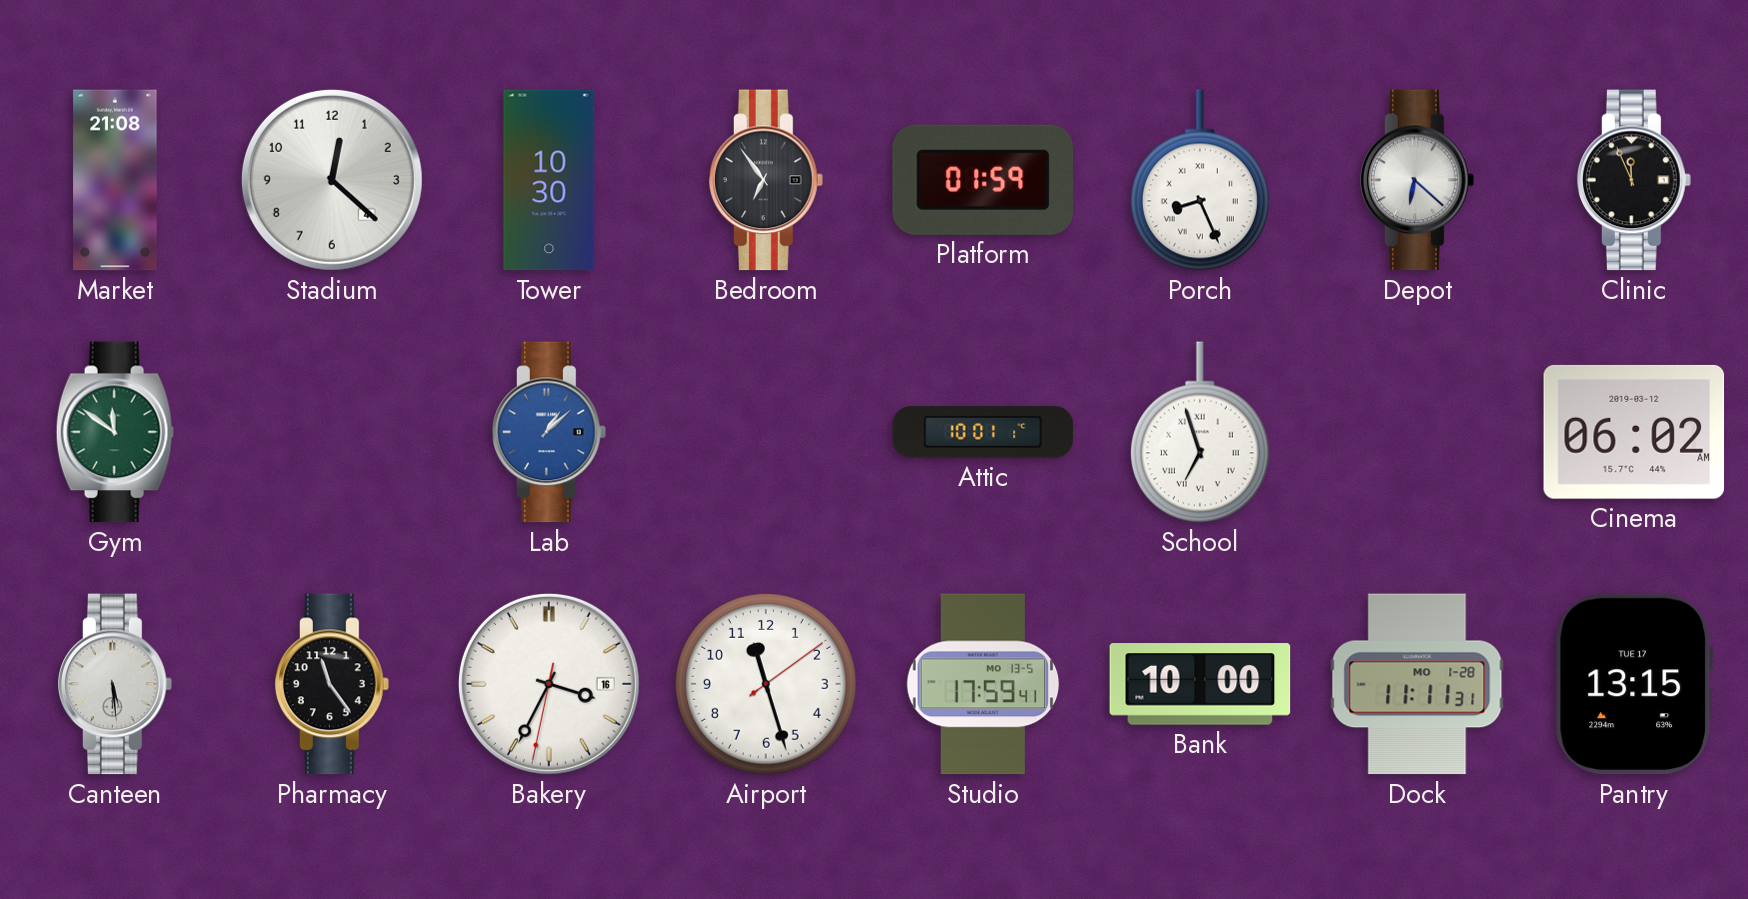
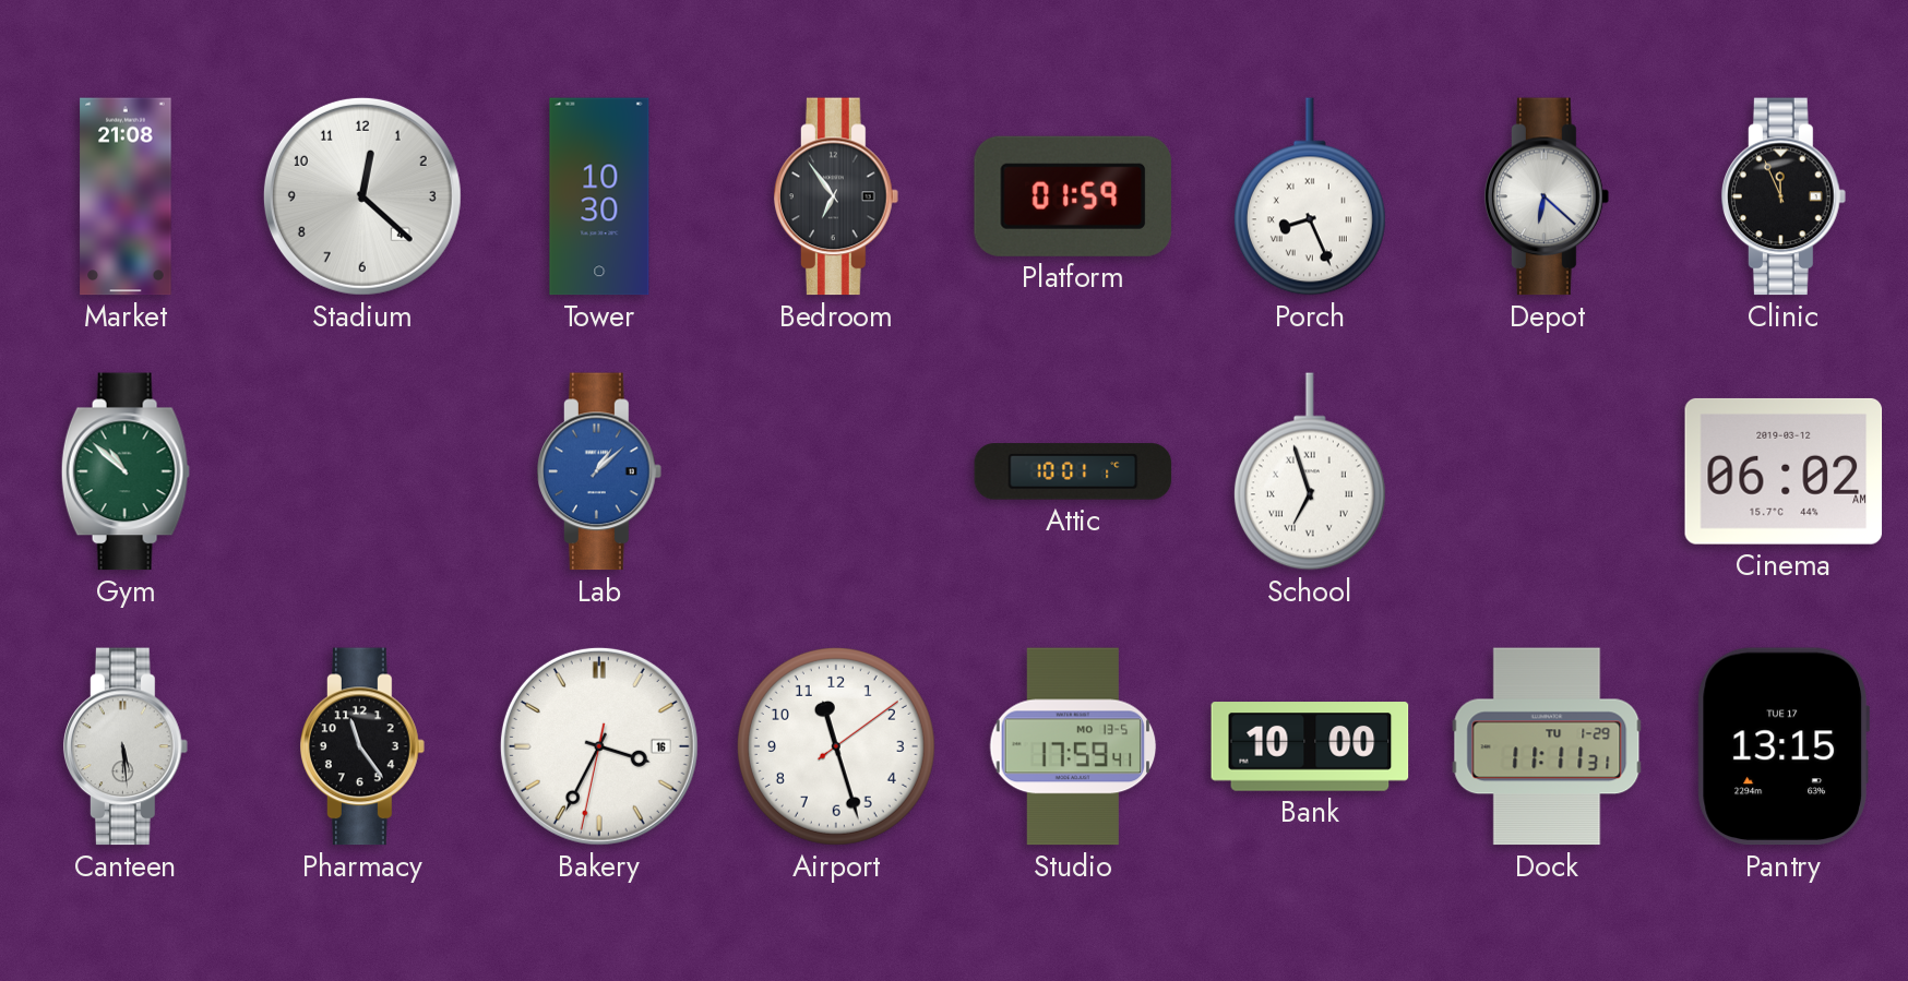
Gym: 11:51 -> 10:52
Dock date: MO 1-28 -> TU 1-29
